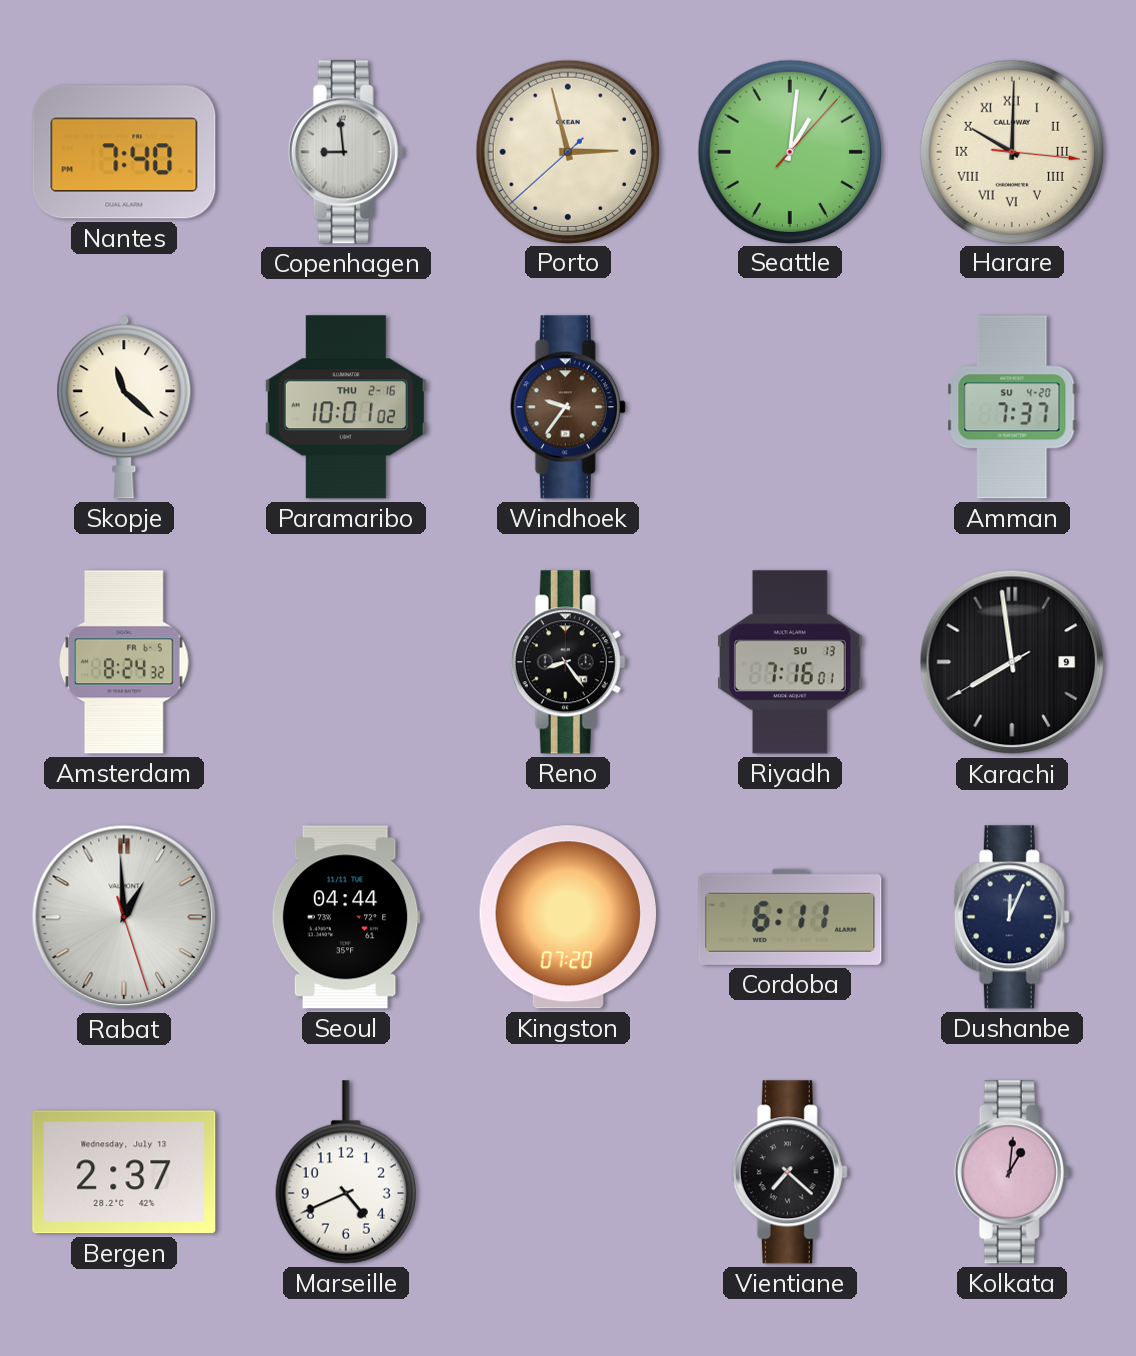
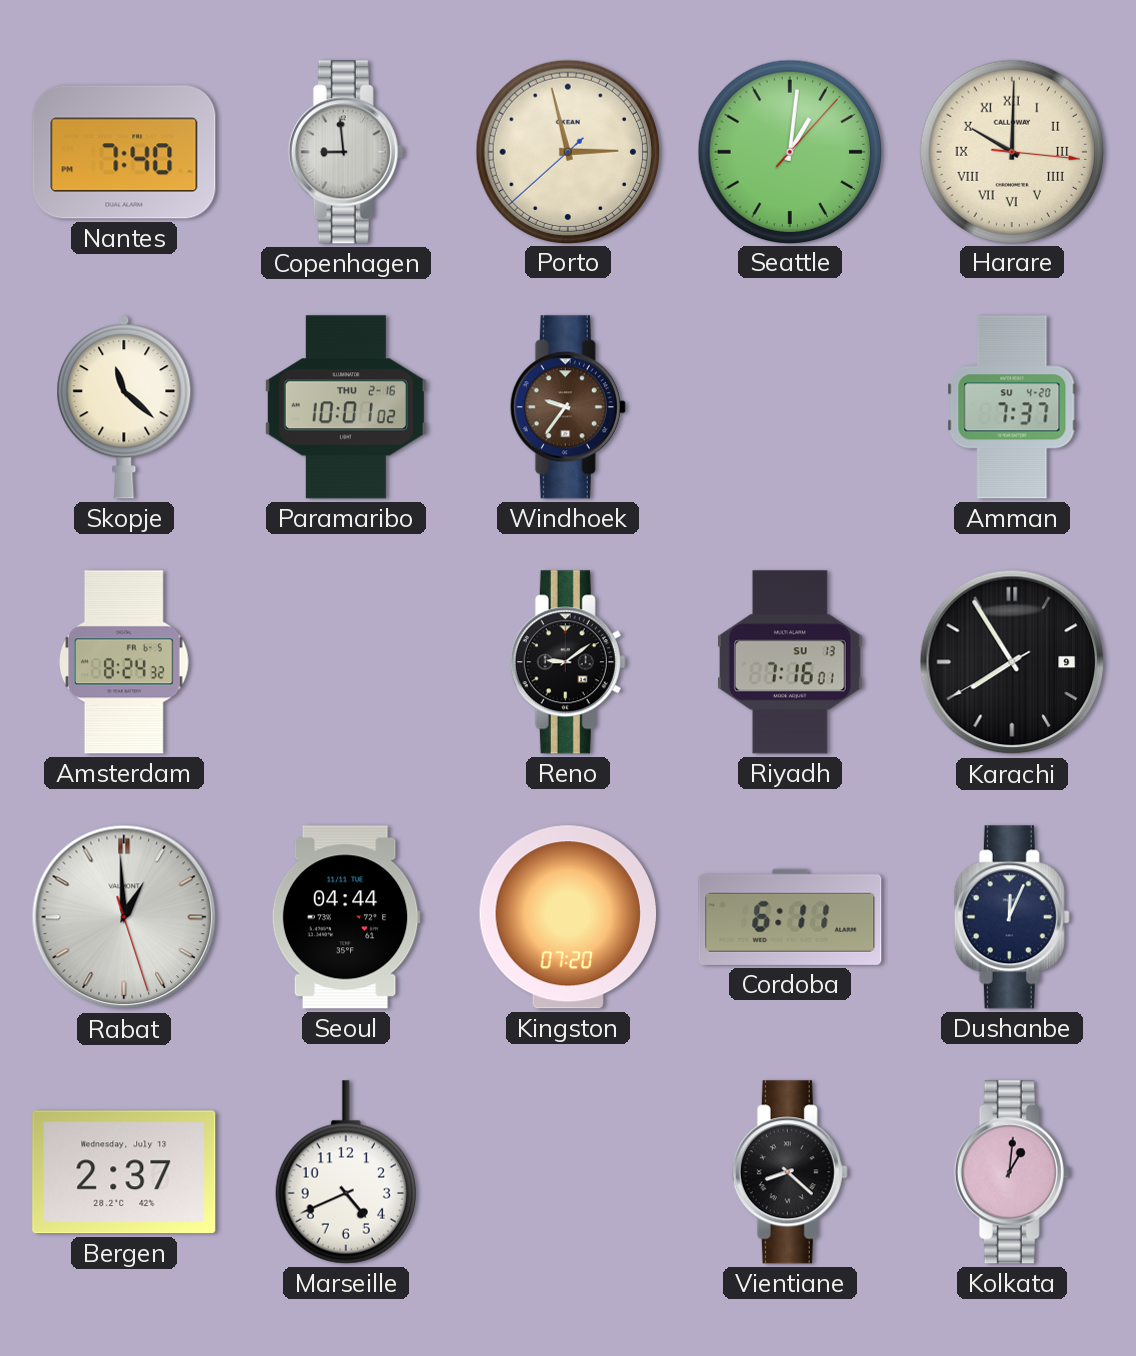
Reno: 8:24 -> 9:09
Karachi: 7:58 -> 7:54
Vientiane: 7:22 -> 8:22
